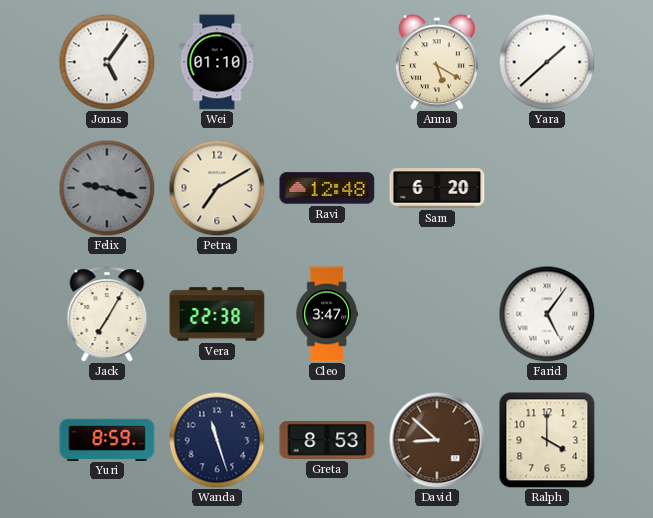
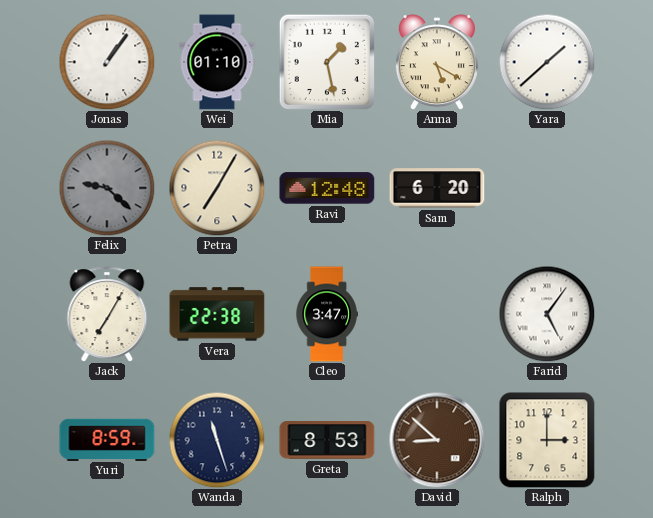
Jonas: 5:06 -> 1:06
Mia: none -> 1:28
Felix: 9:18 -> 9:22
Petra: 7:10 -> 7:05
Ralph: 4:00 -> 3:00
